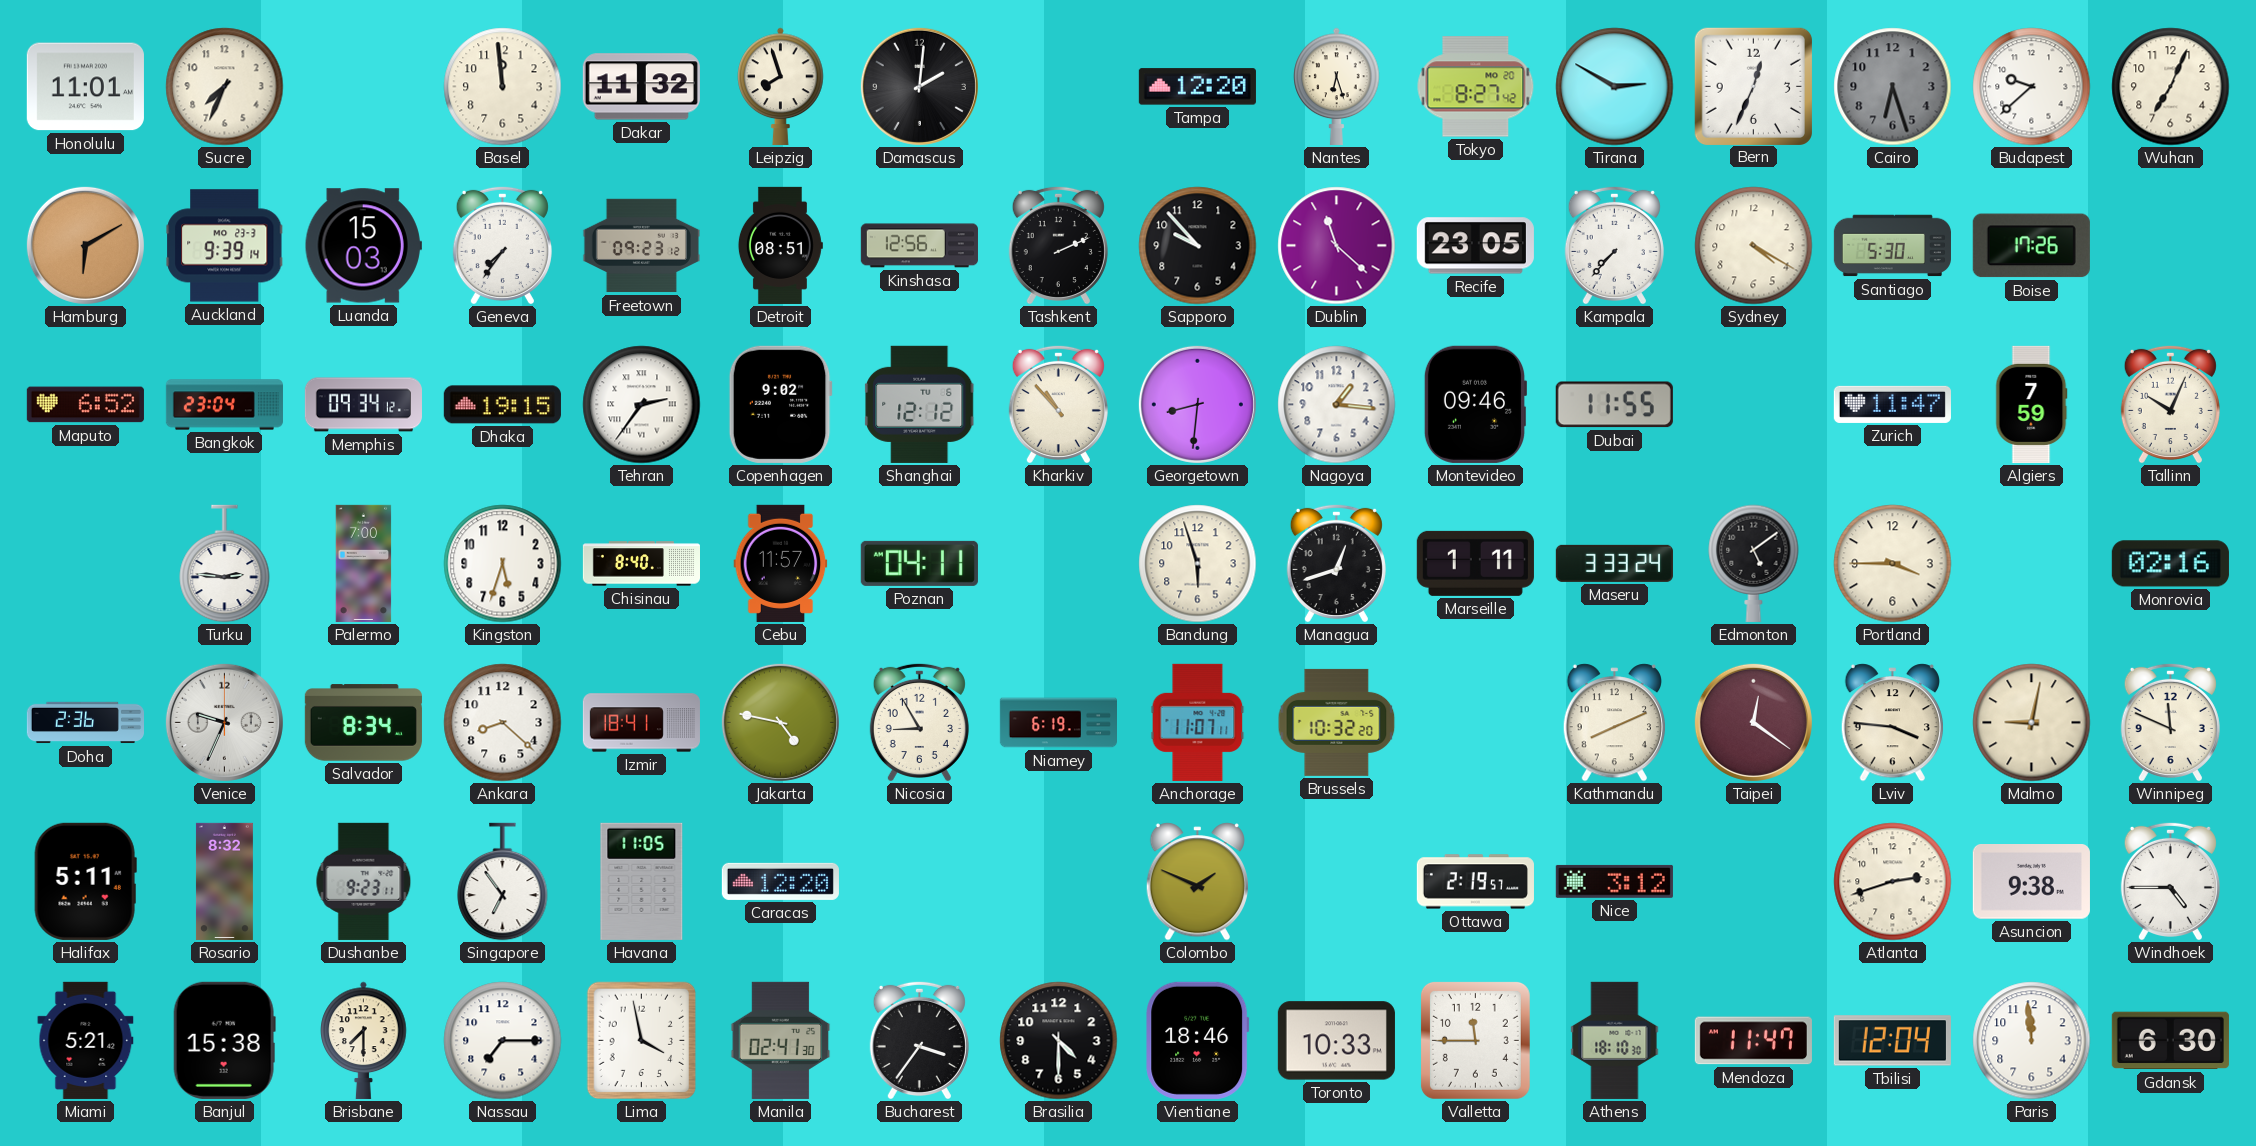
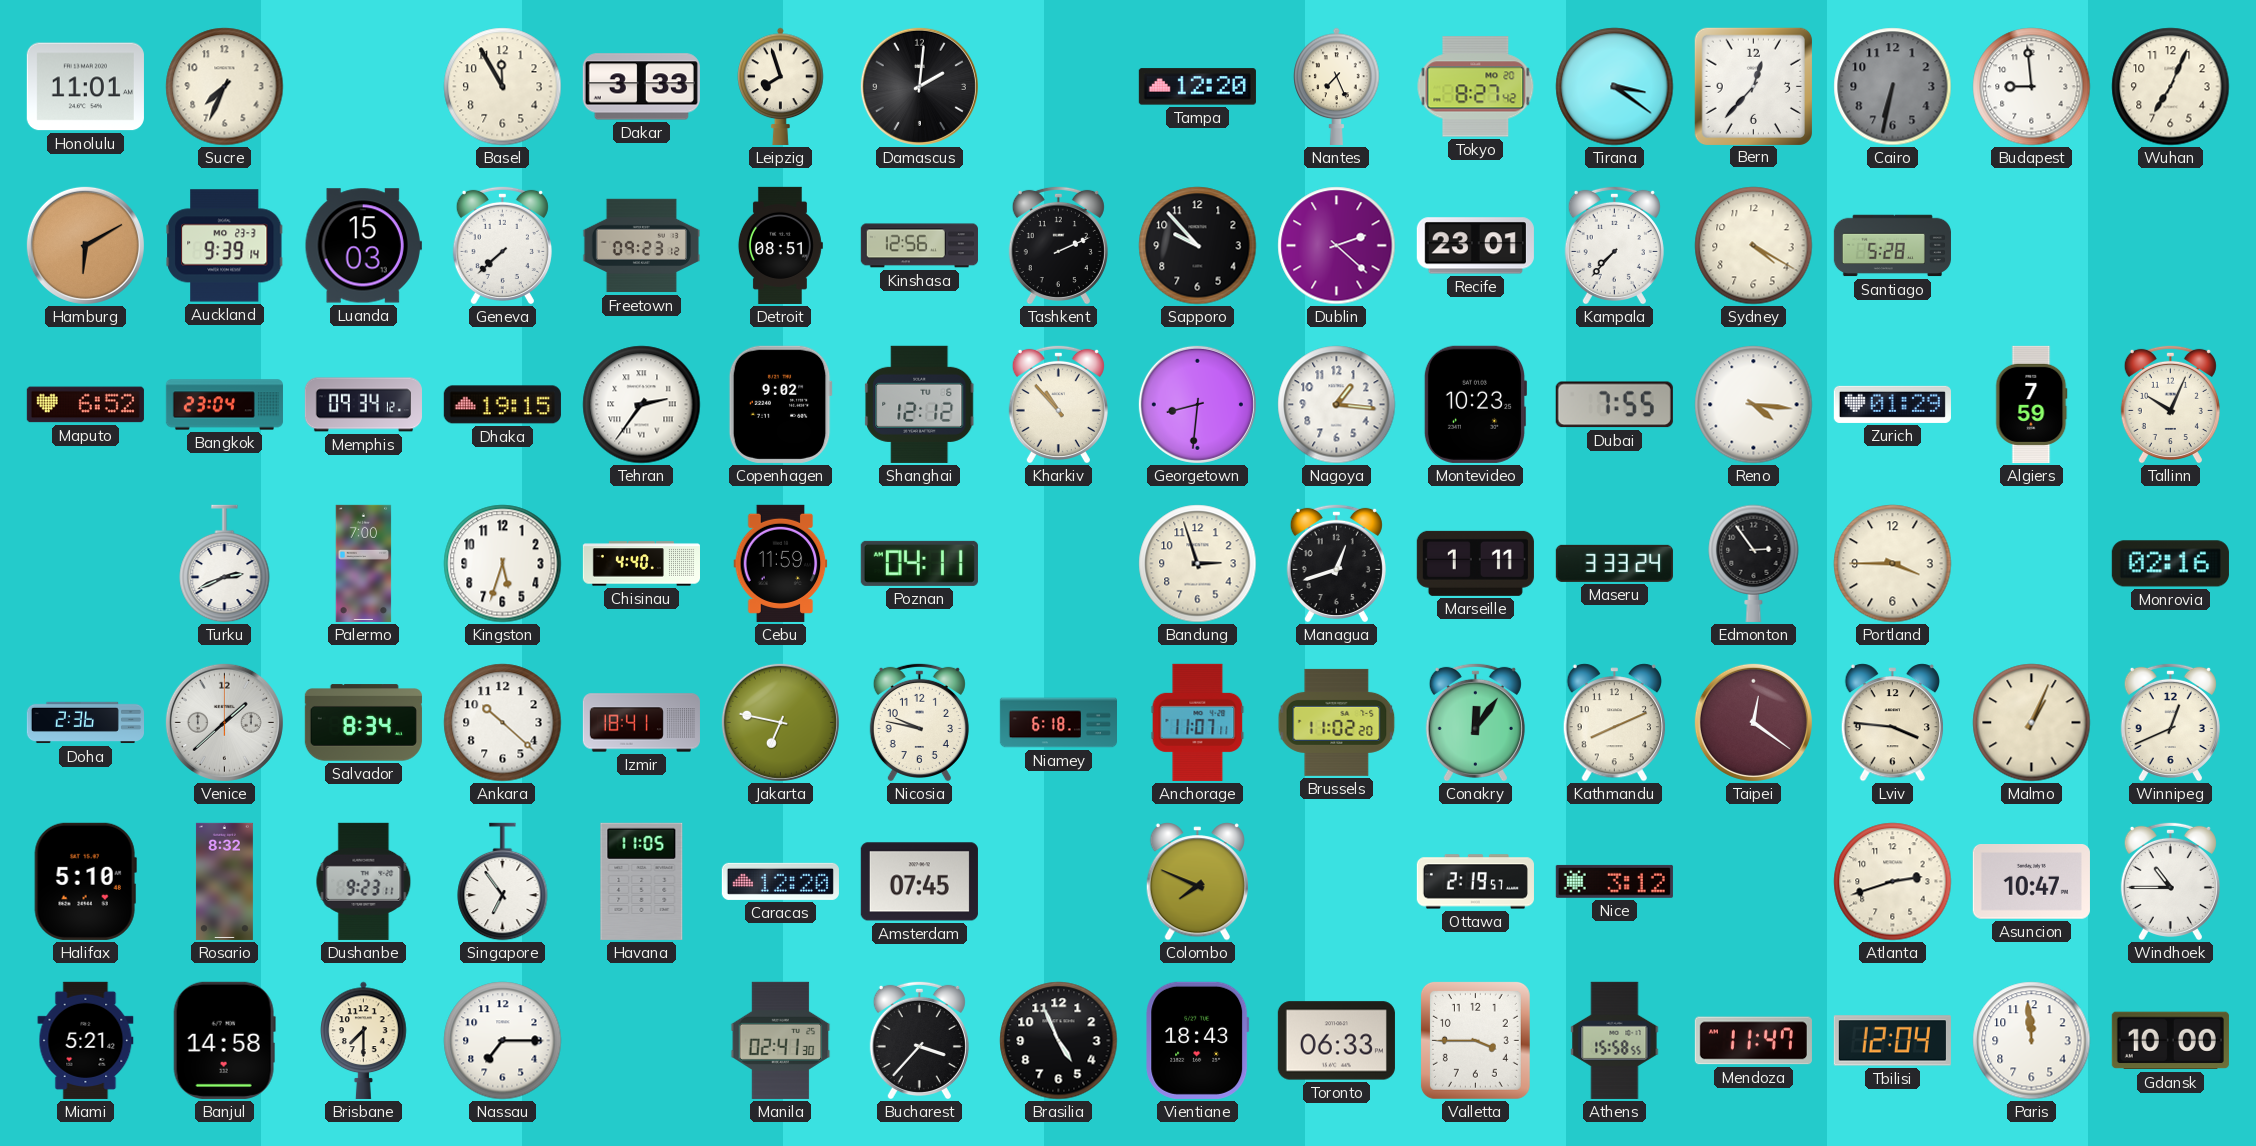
Basel: 11:59 -> 11:55
Dakar: 11:32 -> 3:33
Nantes: 6:27 -> 7:26
Tirana: 2:50 -> 3:21
Bern: 12:34 -> 12:37
Cairo: 6:27 -> 6:32
Budapest: 9:38 -> 8:59
Geneva: 7:36 -> 7:38
Dublin: 11:22 -> 2:22
Recife: 23:05 -> 23:01
Santiago: 5:30 -> 5:28
Boise: 17:26 -> none
Montevideo: 09:46 -> 10:23
Dubai: 11:55 -> 7:55
Reno: none -> 4:16
Zurich: 11:47 -> 01:29
Turku: 2:46 -> 2:41
Chisinau: 8:40 -> 4:40
Cebu: 11:57 -> 11:59
Bandung: 5:57 -> 2:57
Edmonton: 5:09 -> 2:54
Venice: 9:34 -> 1:38
Ankara: 8:22 -> 10:22
Jakarta: 4:47 -> 6:47
Nicosia: 8:55 -> 9:47
Niamey: 6:19 -> 6:18
Brussels: 10:32 -> 11:02
Conakry: none -> 12:06
Malmo: 9:02 -> 1:04
Winnipeg: 11:49 -> 12:41
Halifax: 5:11 -> 5:10
Amsterdam: none -> 07:45
Colombo: 1:49 -> 7:49
Asuncion: 9:38 -> 10:47
Windhoek: 4:45 -> 10:45
Banjul: 15:38 -> 14:58
Lima: 3:58 -> none
Bucharest: 3:36 -> 3:37
Brasilia: 4:30 -> 4:56
Vientiane: 18:46 -> 18:43
Toronto: 10:33 -> 06:33
Valletta: 11:45 -> 3:45
Athens: 18:10 -> 15:58
Gdansk: 6:30 -> 10:00
